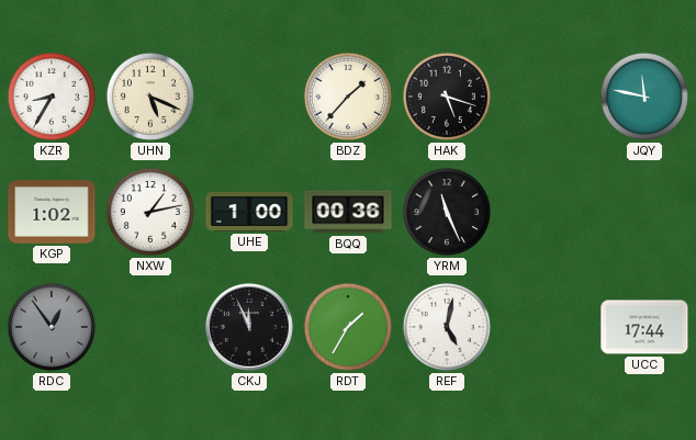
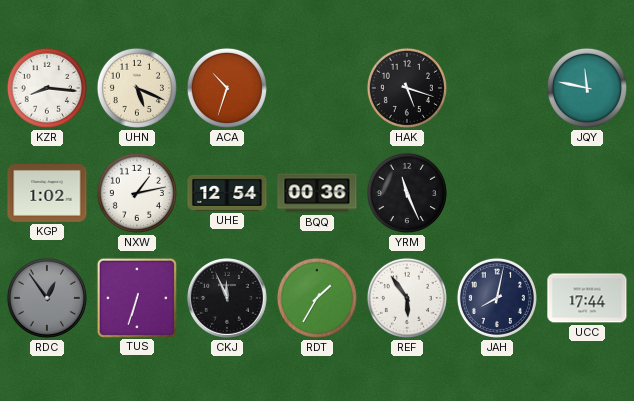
KZR: 8:35 -> 8:16
ACA: none -> 10:33
BDZ: 1:37 -> none
UHE: 1:00 -> 12:54
TUS: none -> 6:33
REF: 5:02 -> 5:54
JAH: none -> 8:02
